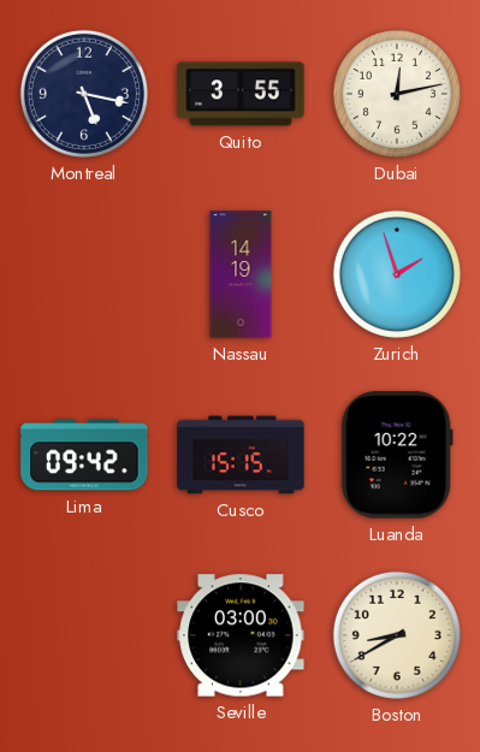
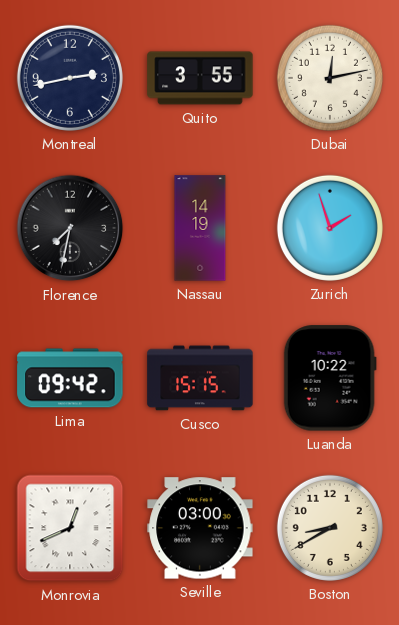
Montreal: 5:17 -> 2:43
Florence: none -> 7:32
Monrovia: none -> 12:41
